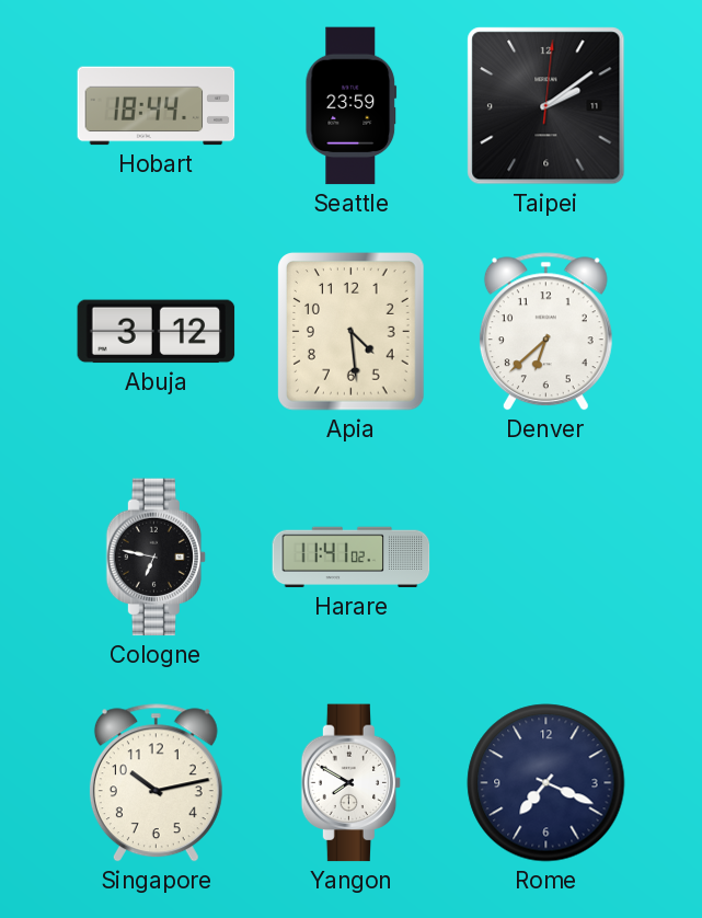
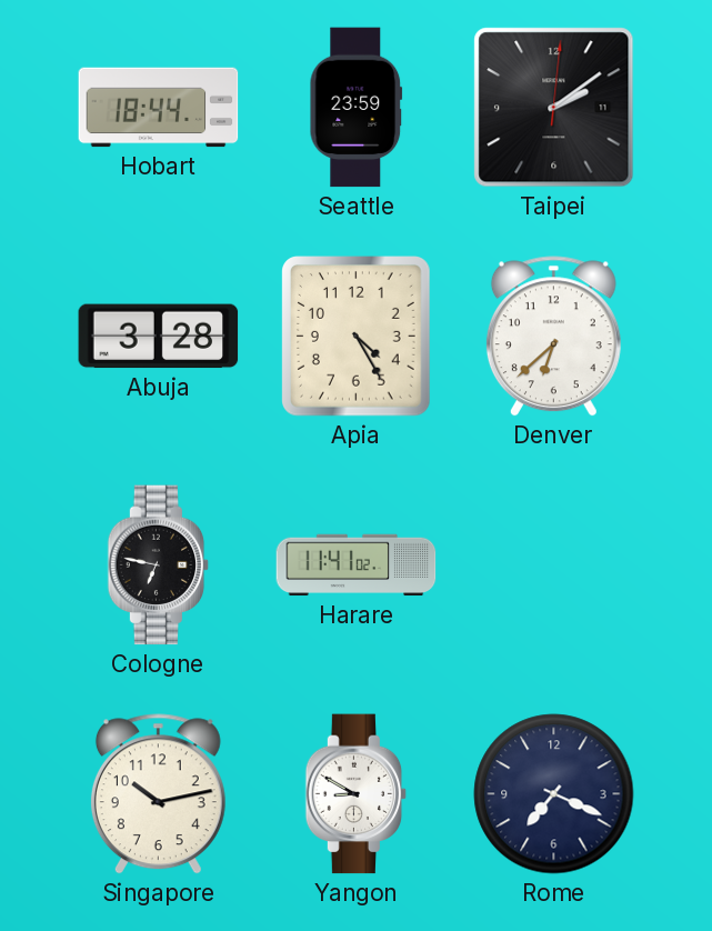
Abuja: 3:12 -> 3:28
Apia: 4:29 -> 4:25
Yangon: 7:50 -> 8:50
